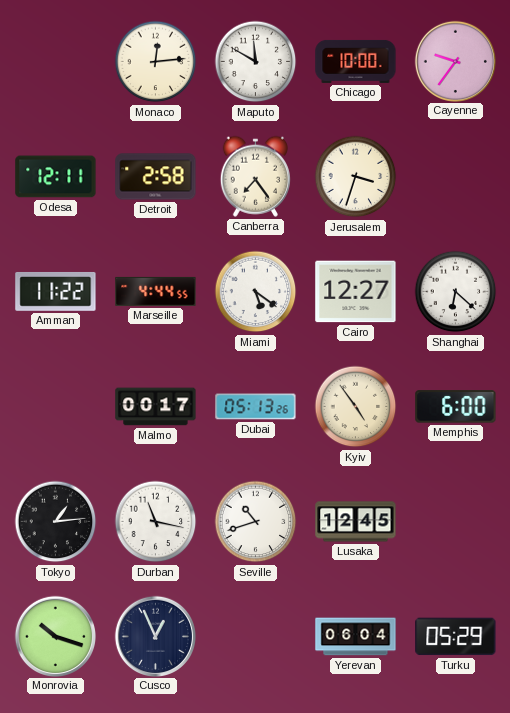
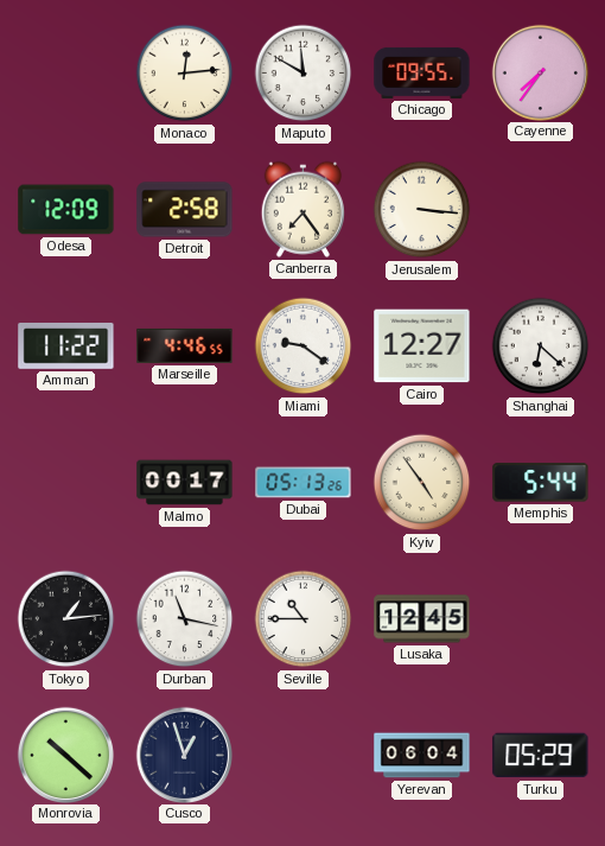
Chicago: 10:00 -> 09:55
Cayenne: 9:36 -> 7:36
Odesa: 12:11 -> 12:09
Jerusalem: 3:33 -> 3:16
Marseille: 4:44 -> 4:46
Miami: 5:21 -> 9:21
Memphis: 6:00 -> 5:44
Seville: 10:42 -> 10:45
Monrovia: 10:18 -> 10:22
Cusco: 12:56 -> 12:57
